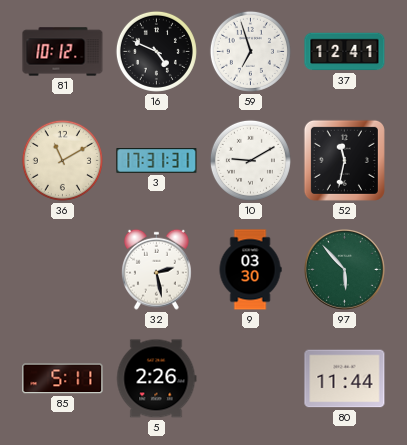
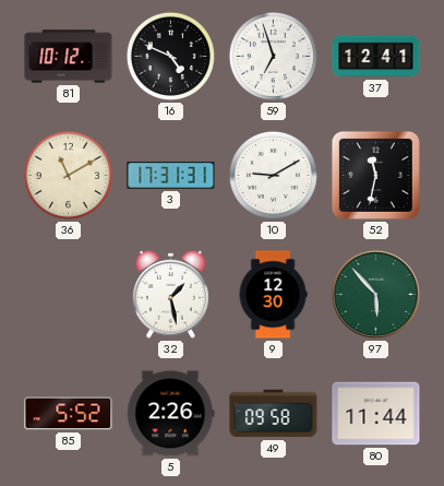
32: 2:28 -> 1:28
9: 03:30 -> 12:30
85: 5:11 -> 5:52
49: none -> 09:58
